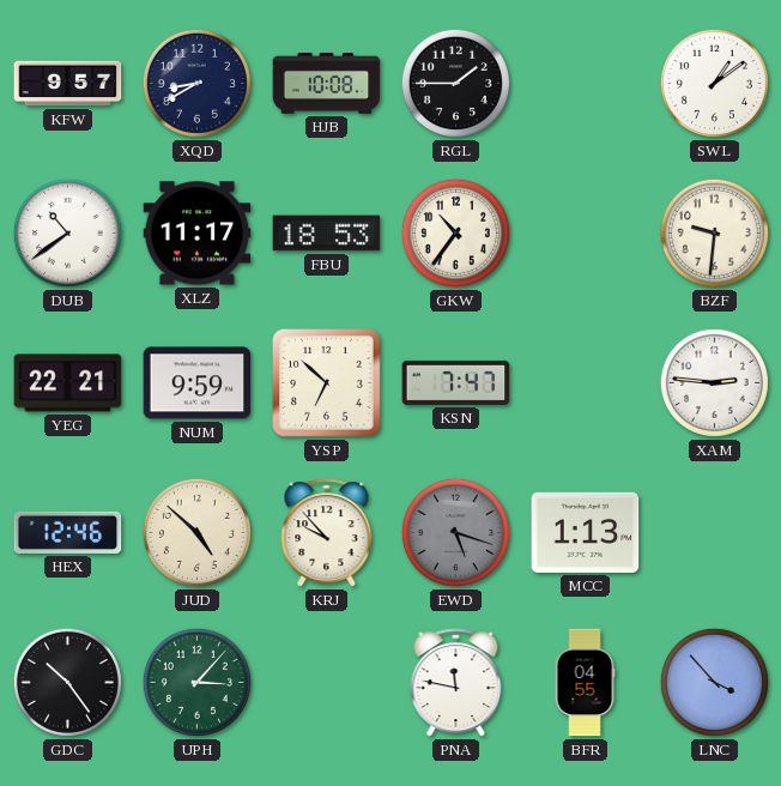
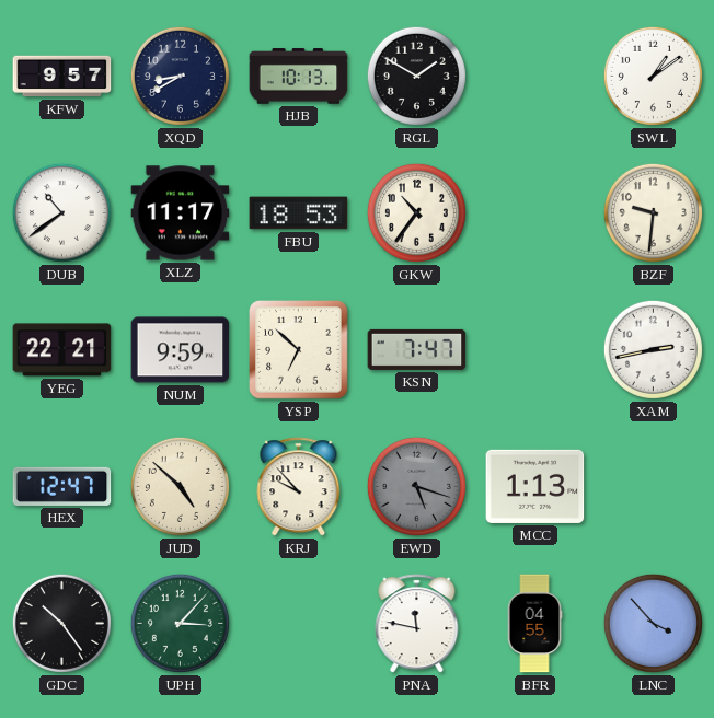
HJB: 10:08 -> 10:13
RGL: 1:45 -> 1:50
XAM: 2:46 -> 2:43
HEX: 12:46 -> 12:47
